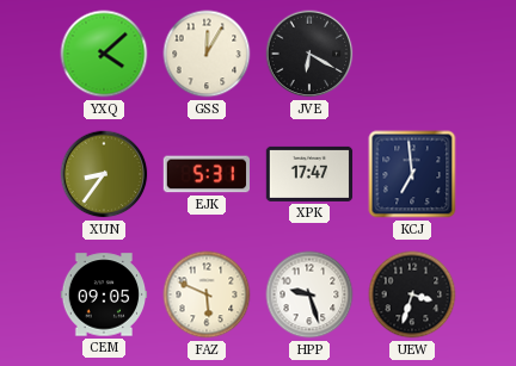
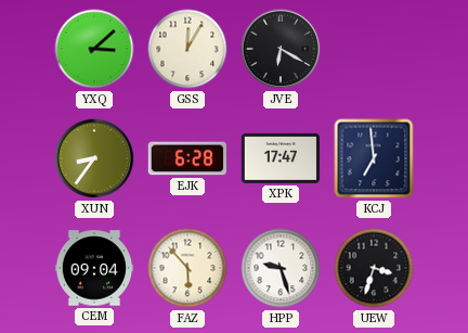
YXQ: 4:08 -> 3:08
EJK: 5:31 -> 6:28
CEM: 09:05 -> 09:04
FAZ: 5:49 -> 5:53
